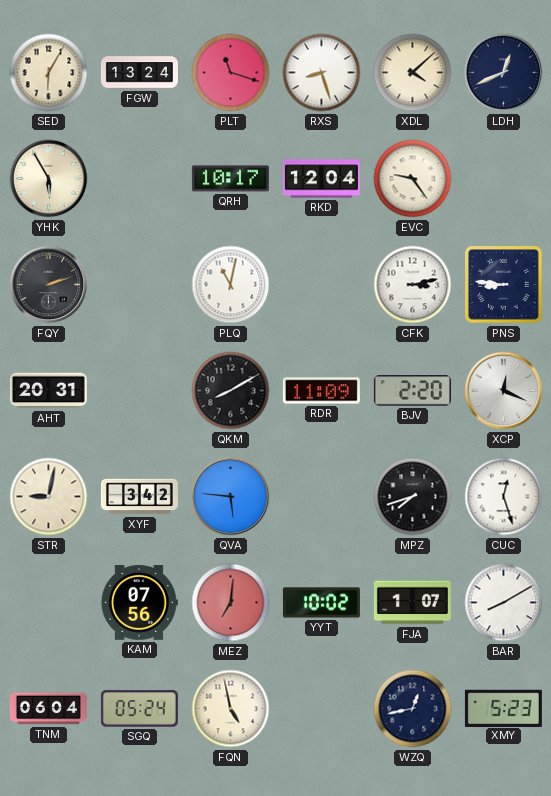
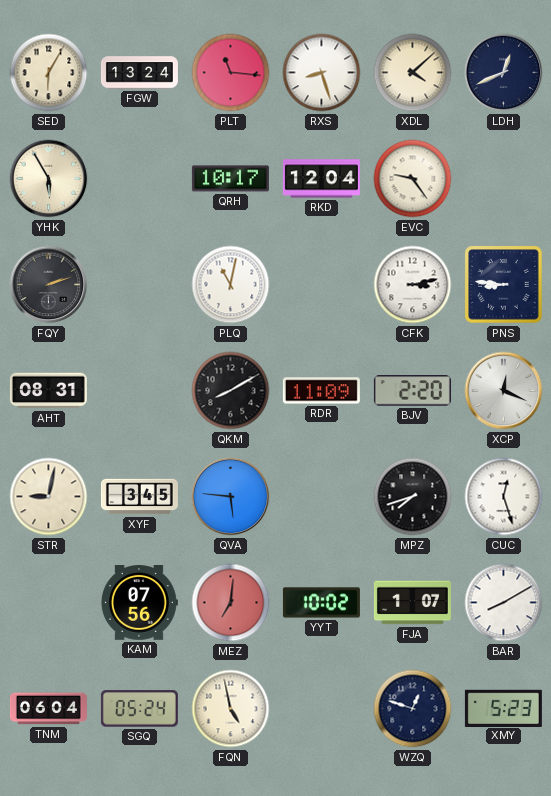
PLT: 11:18 -> 11:16
AHT: 20:31 -> 08:31
XYF: 3:42 -> 3:45
WZQ: 12:43 -> 12:48
